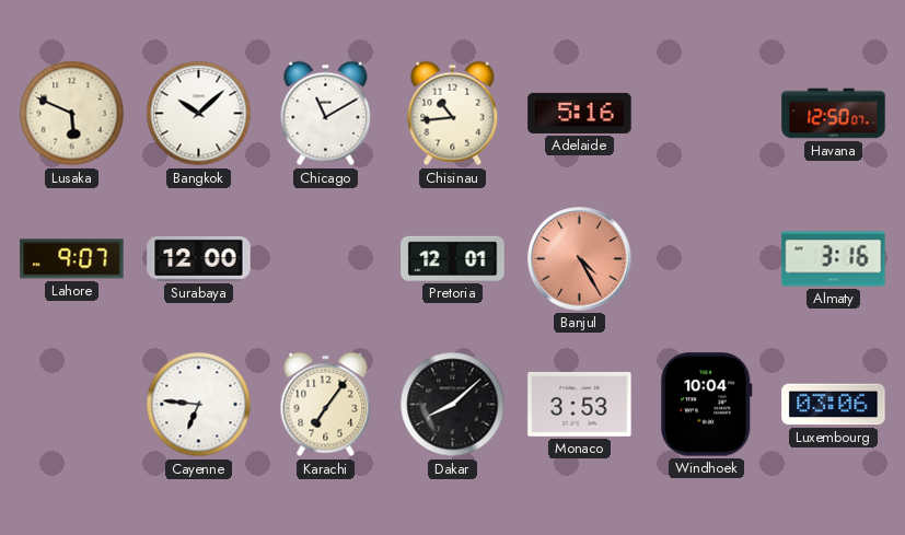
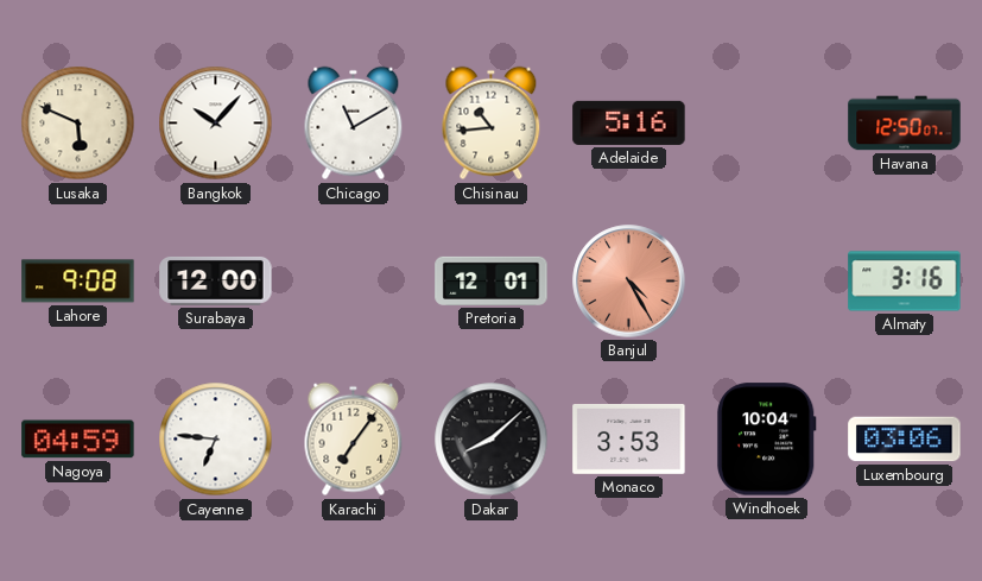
Bangkok: 10:08 -> 10:07
Lahore: 9:07 -> 9:08
Nagoya: none -> 04:59
